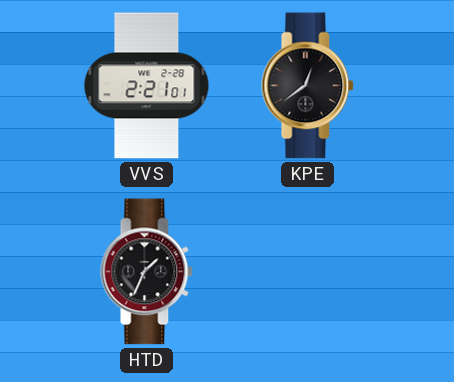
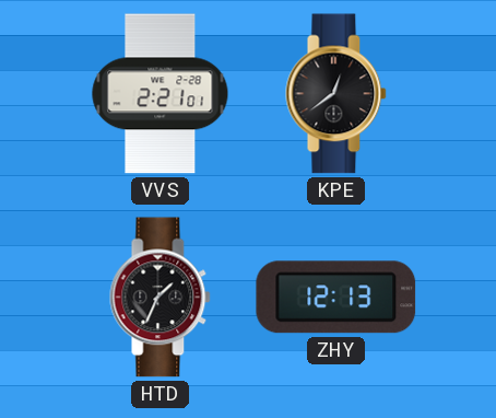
ZHY: none -> 12:13
